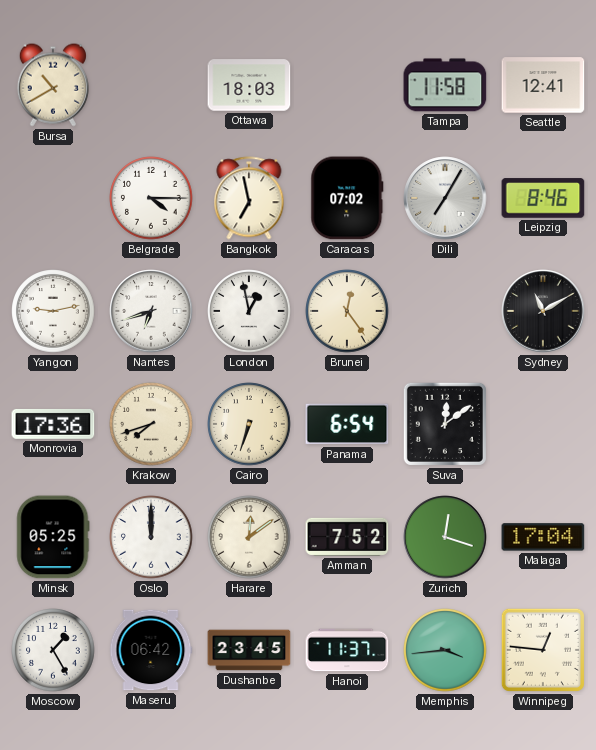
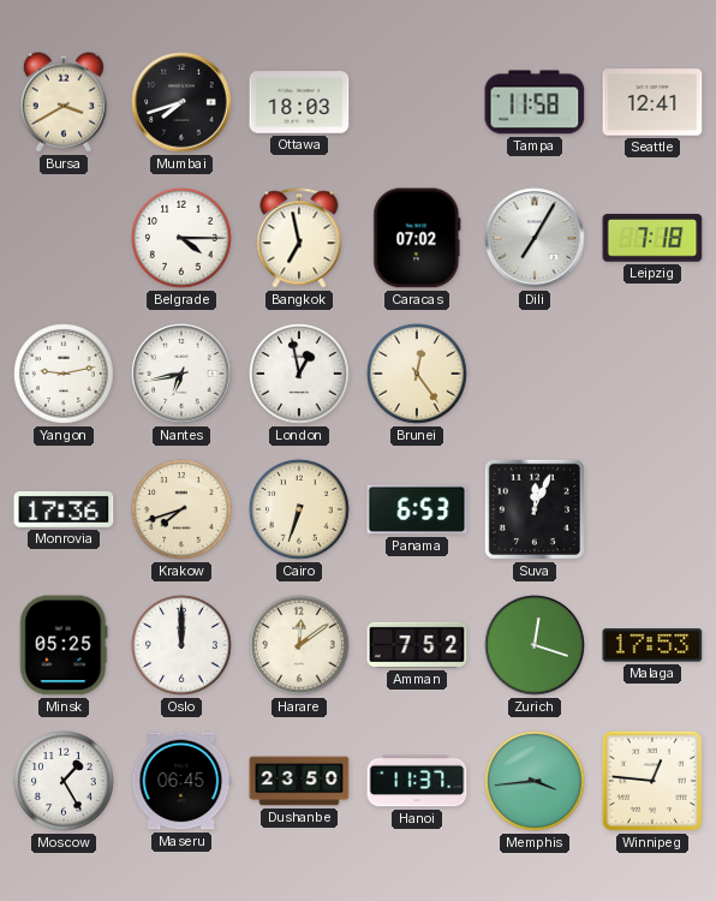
Bursa: 10:40 -> 3:40
Mumbai: none -> 7:42
Leipzig: 8:46 -> 7:18
Nantes: 6:42 -> 6:43
Sydney: 11:10 -> none
Panama: 6:54 -> 6:53
Suva: 12:09 -> 12:04
Malaga: 17:04 -> 17:53
Maseru: 06:42 -> 06:45
Dushanbe: 23:45 -> 23:50
